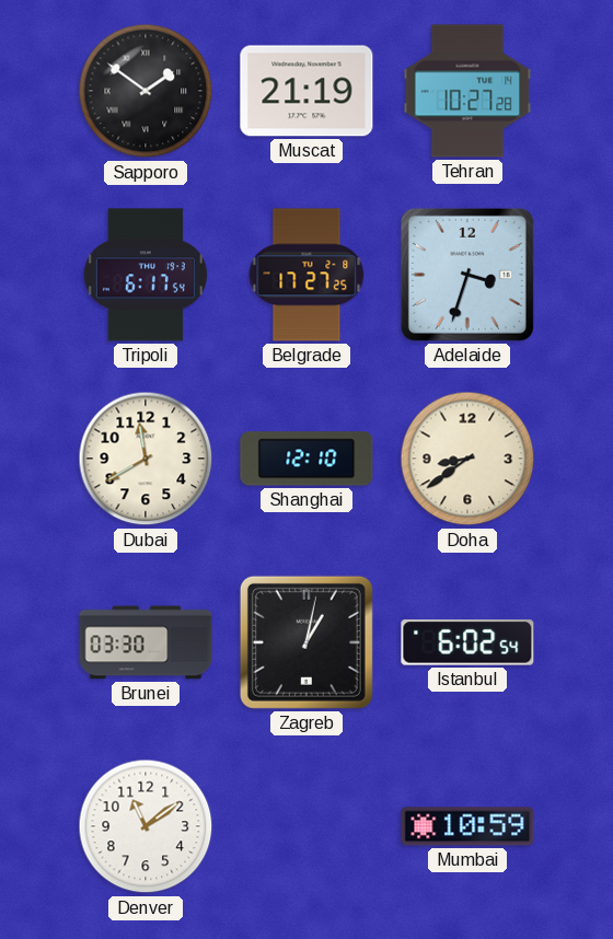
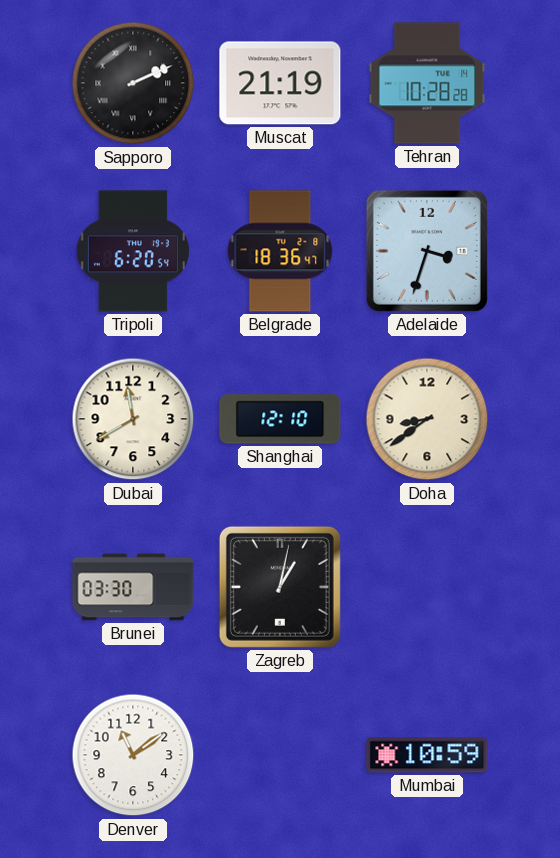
Sapporo: 1:51 -> 2:11
Tehran: 10:27 -> 10:28
Tripoli: 6:17 -> 6:20
Belgrade: 17:27 -> 18:36
Istanbul: 6:02 -> none
